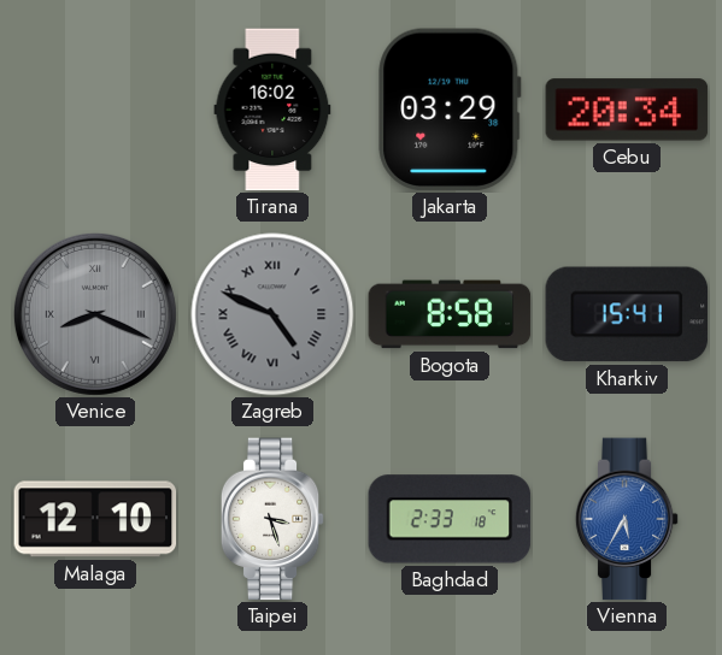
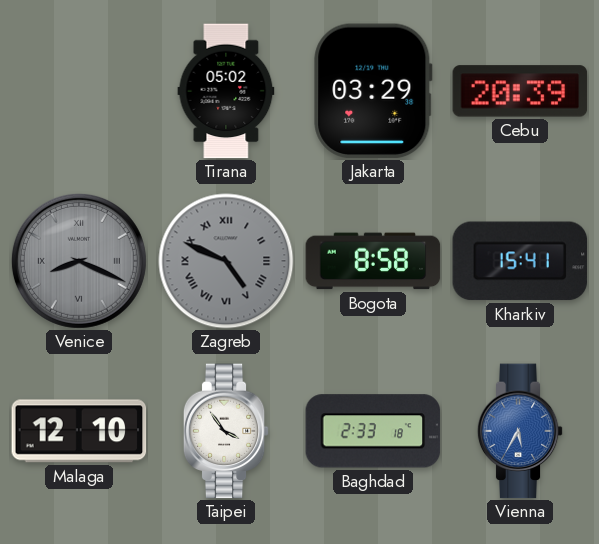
Tirana: 16:02 -> 05:02
Cebu: 20:34 -> 20:39
Taipei: 3:27 -> 3:54
